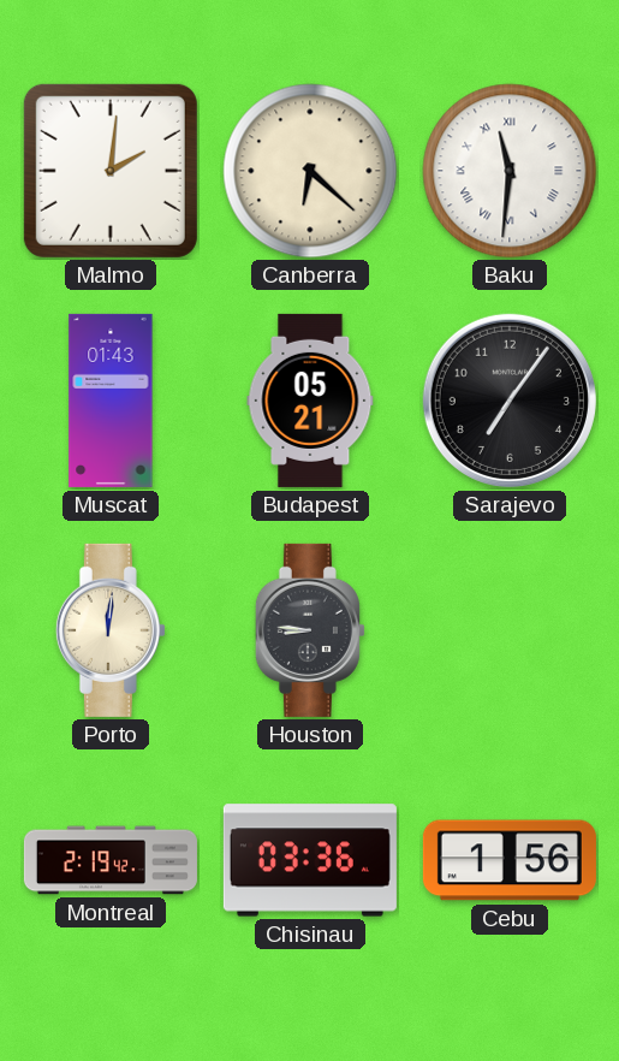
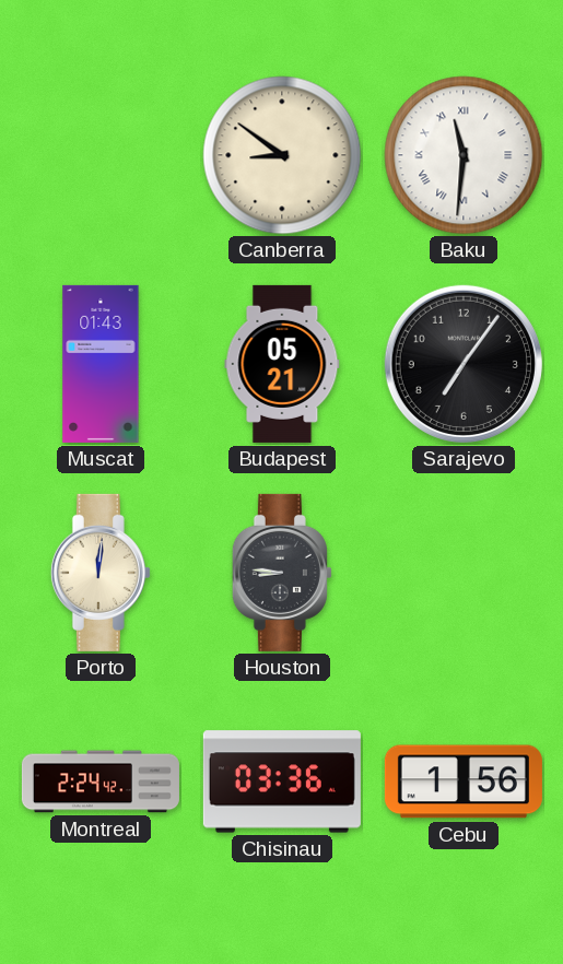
Malmo: 2:01 -> none
Canberra: 6:22 -> 8:51
Montreal: 2:19 -> 2:24
